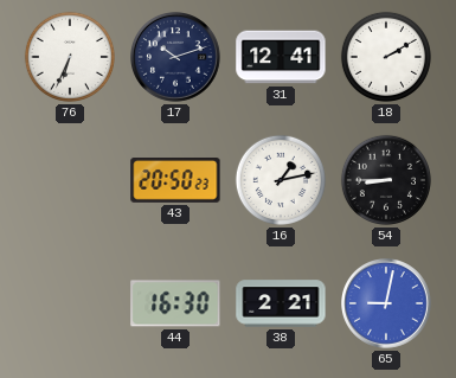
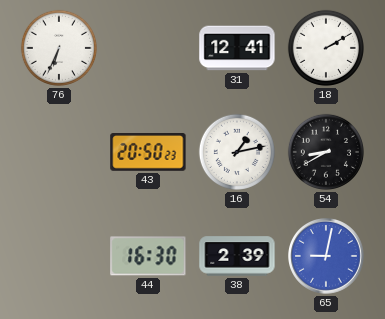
17: 10:12 -> none
54: 8:45 -> 8:40
38: 2:21 -> 2:39
